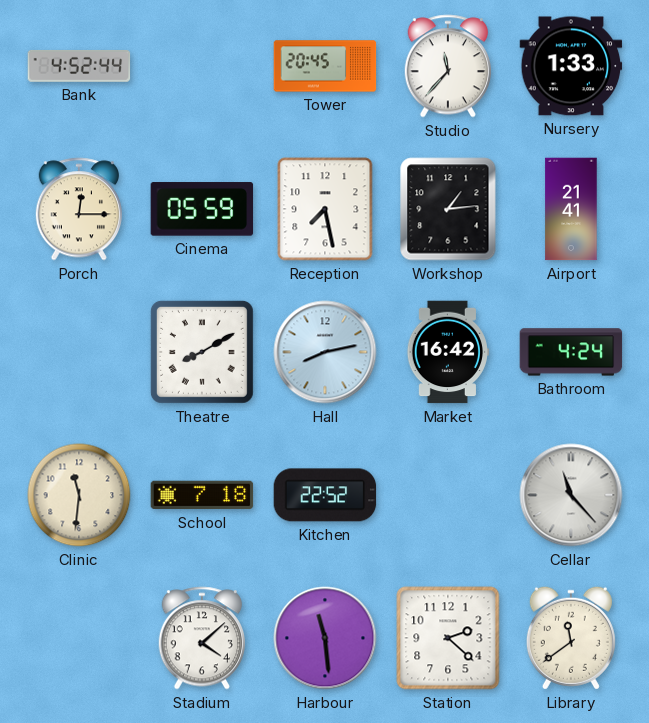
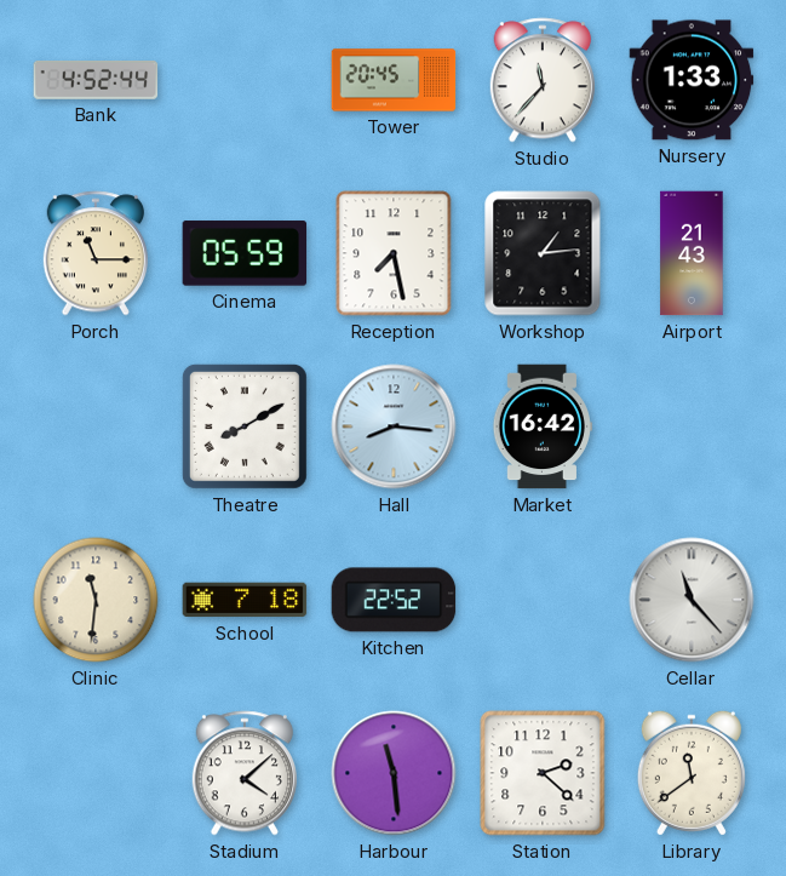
Porch: 12:15 -> 11:15
Airport: 21:41 -> 21:43
Hall: 8:13 -> 8:16
Bathroom: 4:24 -> none
